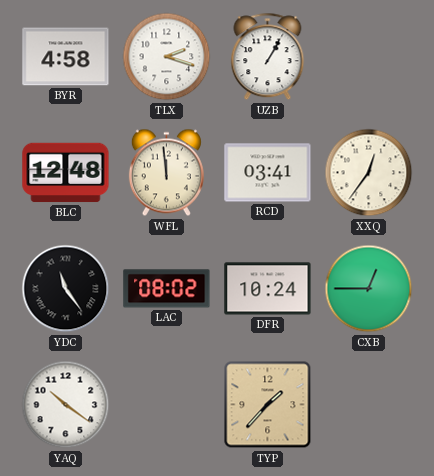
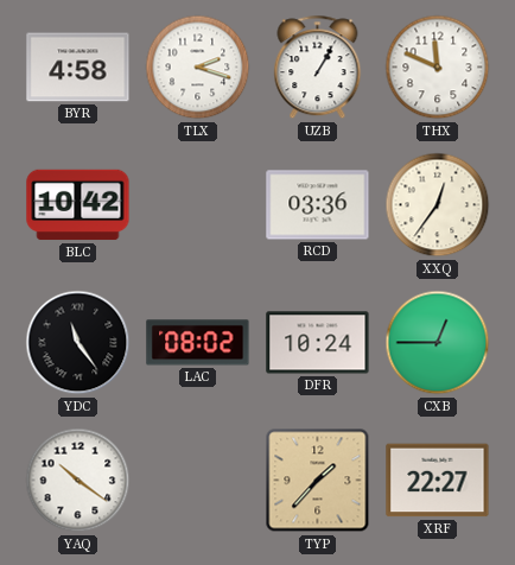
THX: none -> 11:49
BLC: 12:48 -> 10:42
WFL: 11:59 -> none
RCD: 03:41 -> 03:36
XRF: none -> 22:27
